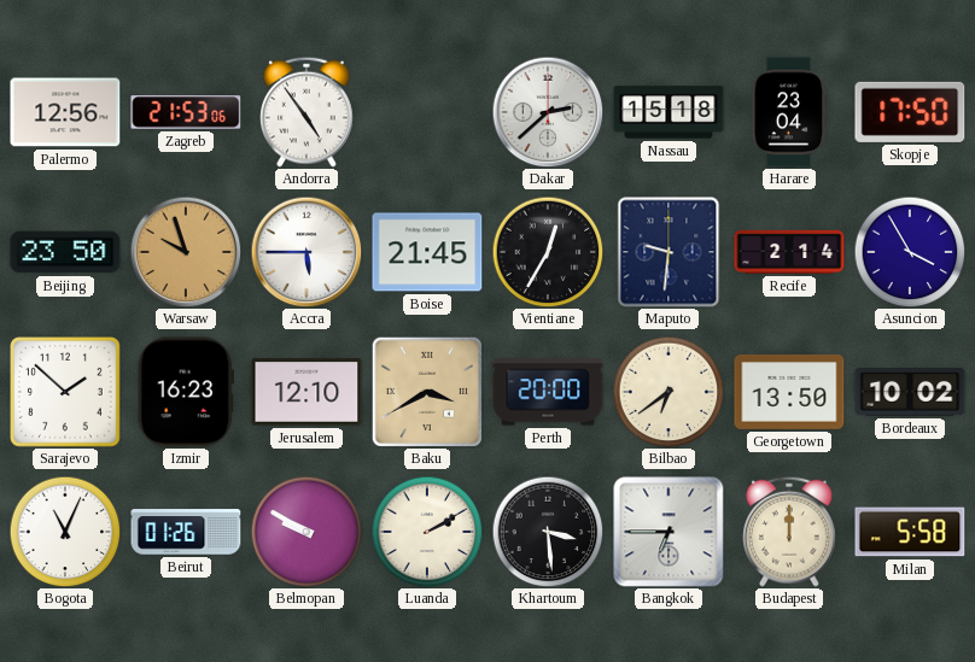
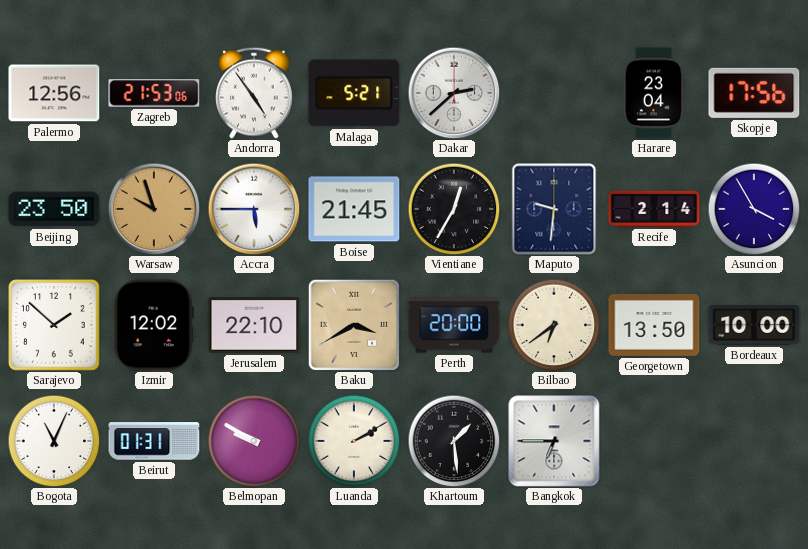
Malaga: none -> 5:21
Nassau: 15:18 -> none
Skopje: 17:50 -> 17:56
Izmir: 16:23 -> 12:02
Jerusalem: 12:10 -> 22:10
Bordeaux: 10:02 -> 10:00
Beirut: 01:26 -> 01:31
Khartoum: 3:29 -> 1:29
Budapest: 12:00 -> none
Milan: 5:58 -> none
